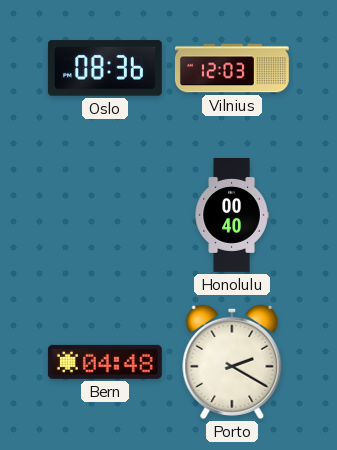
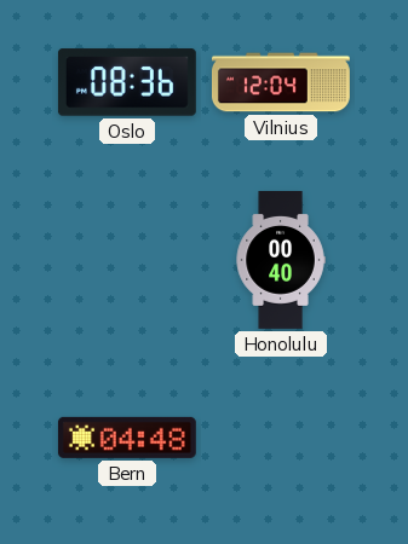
Vilnius: 12:03 -> 12:04
Porto: 2:20 -> none
